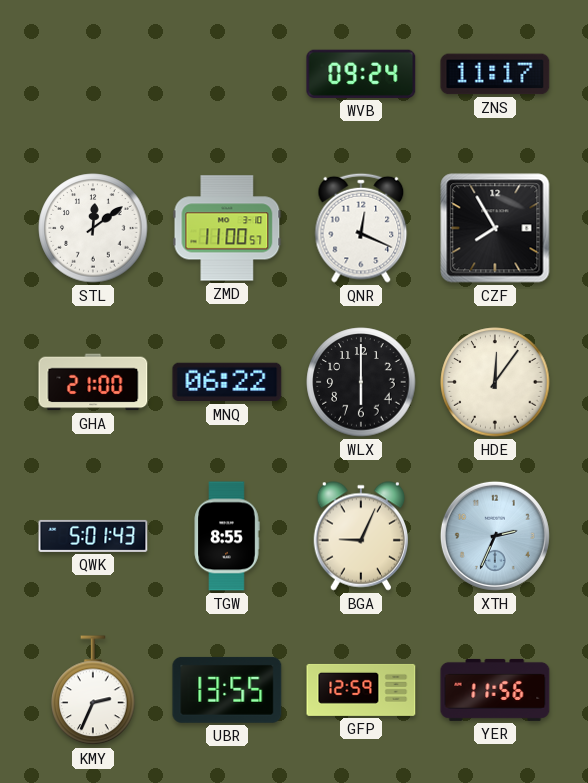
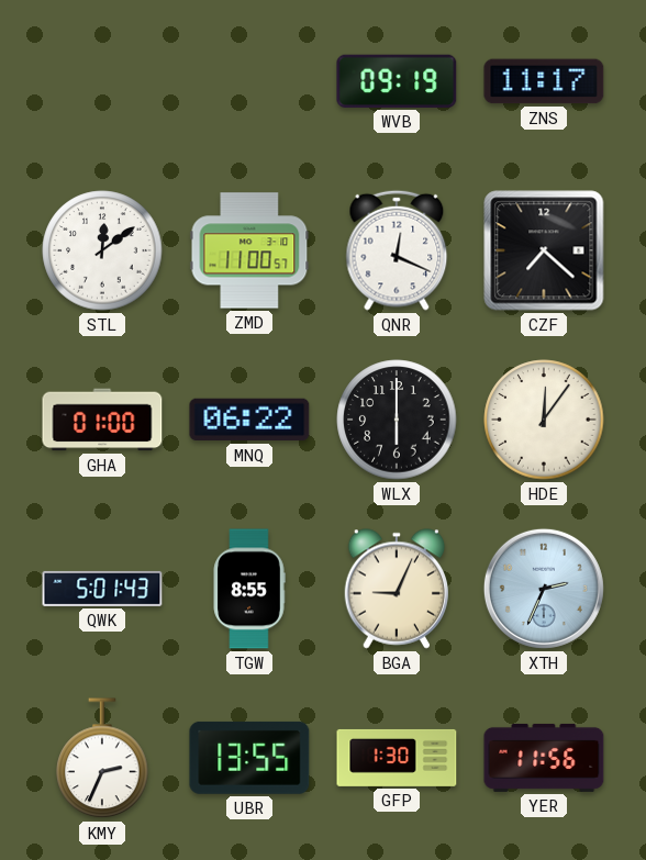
WVB: 09:24 -> 09:19
CZF: 7:55 -> 7:22
GHA: 21:00 -> 01:00
GFP: 12:59 -> 1:30
